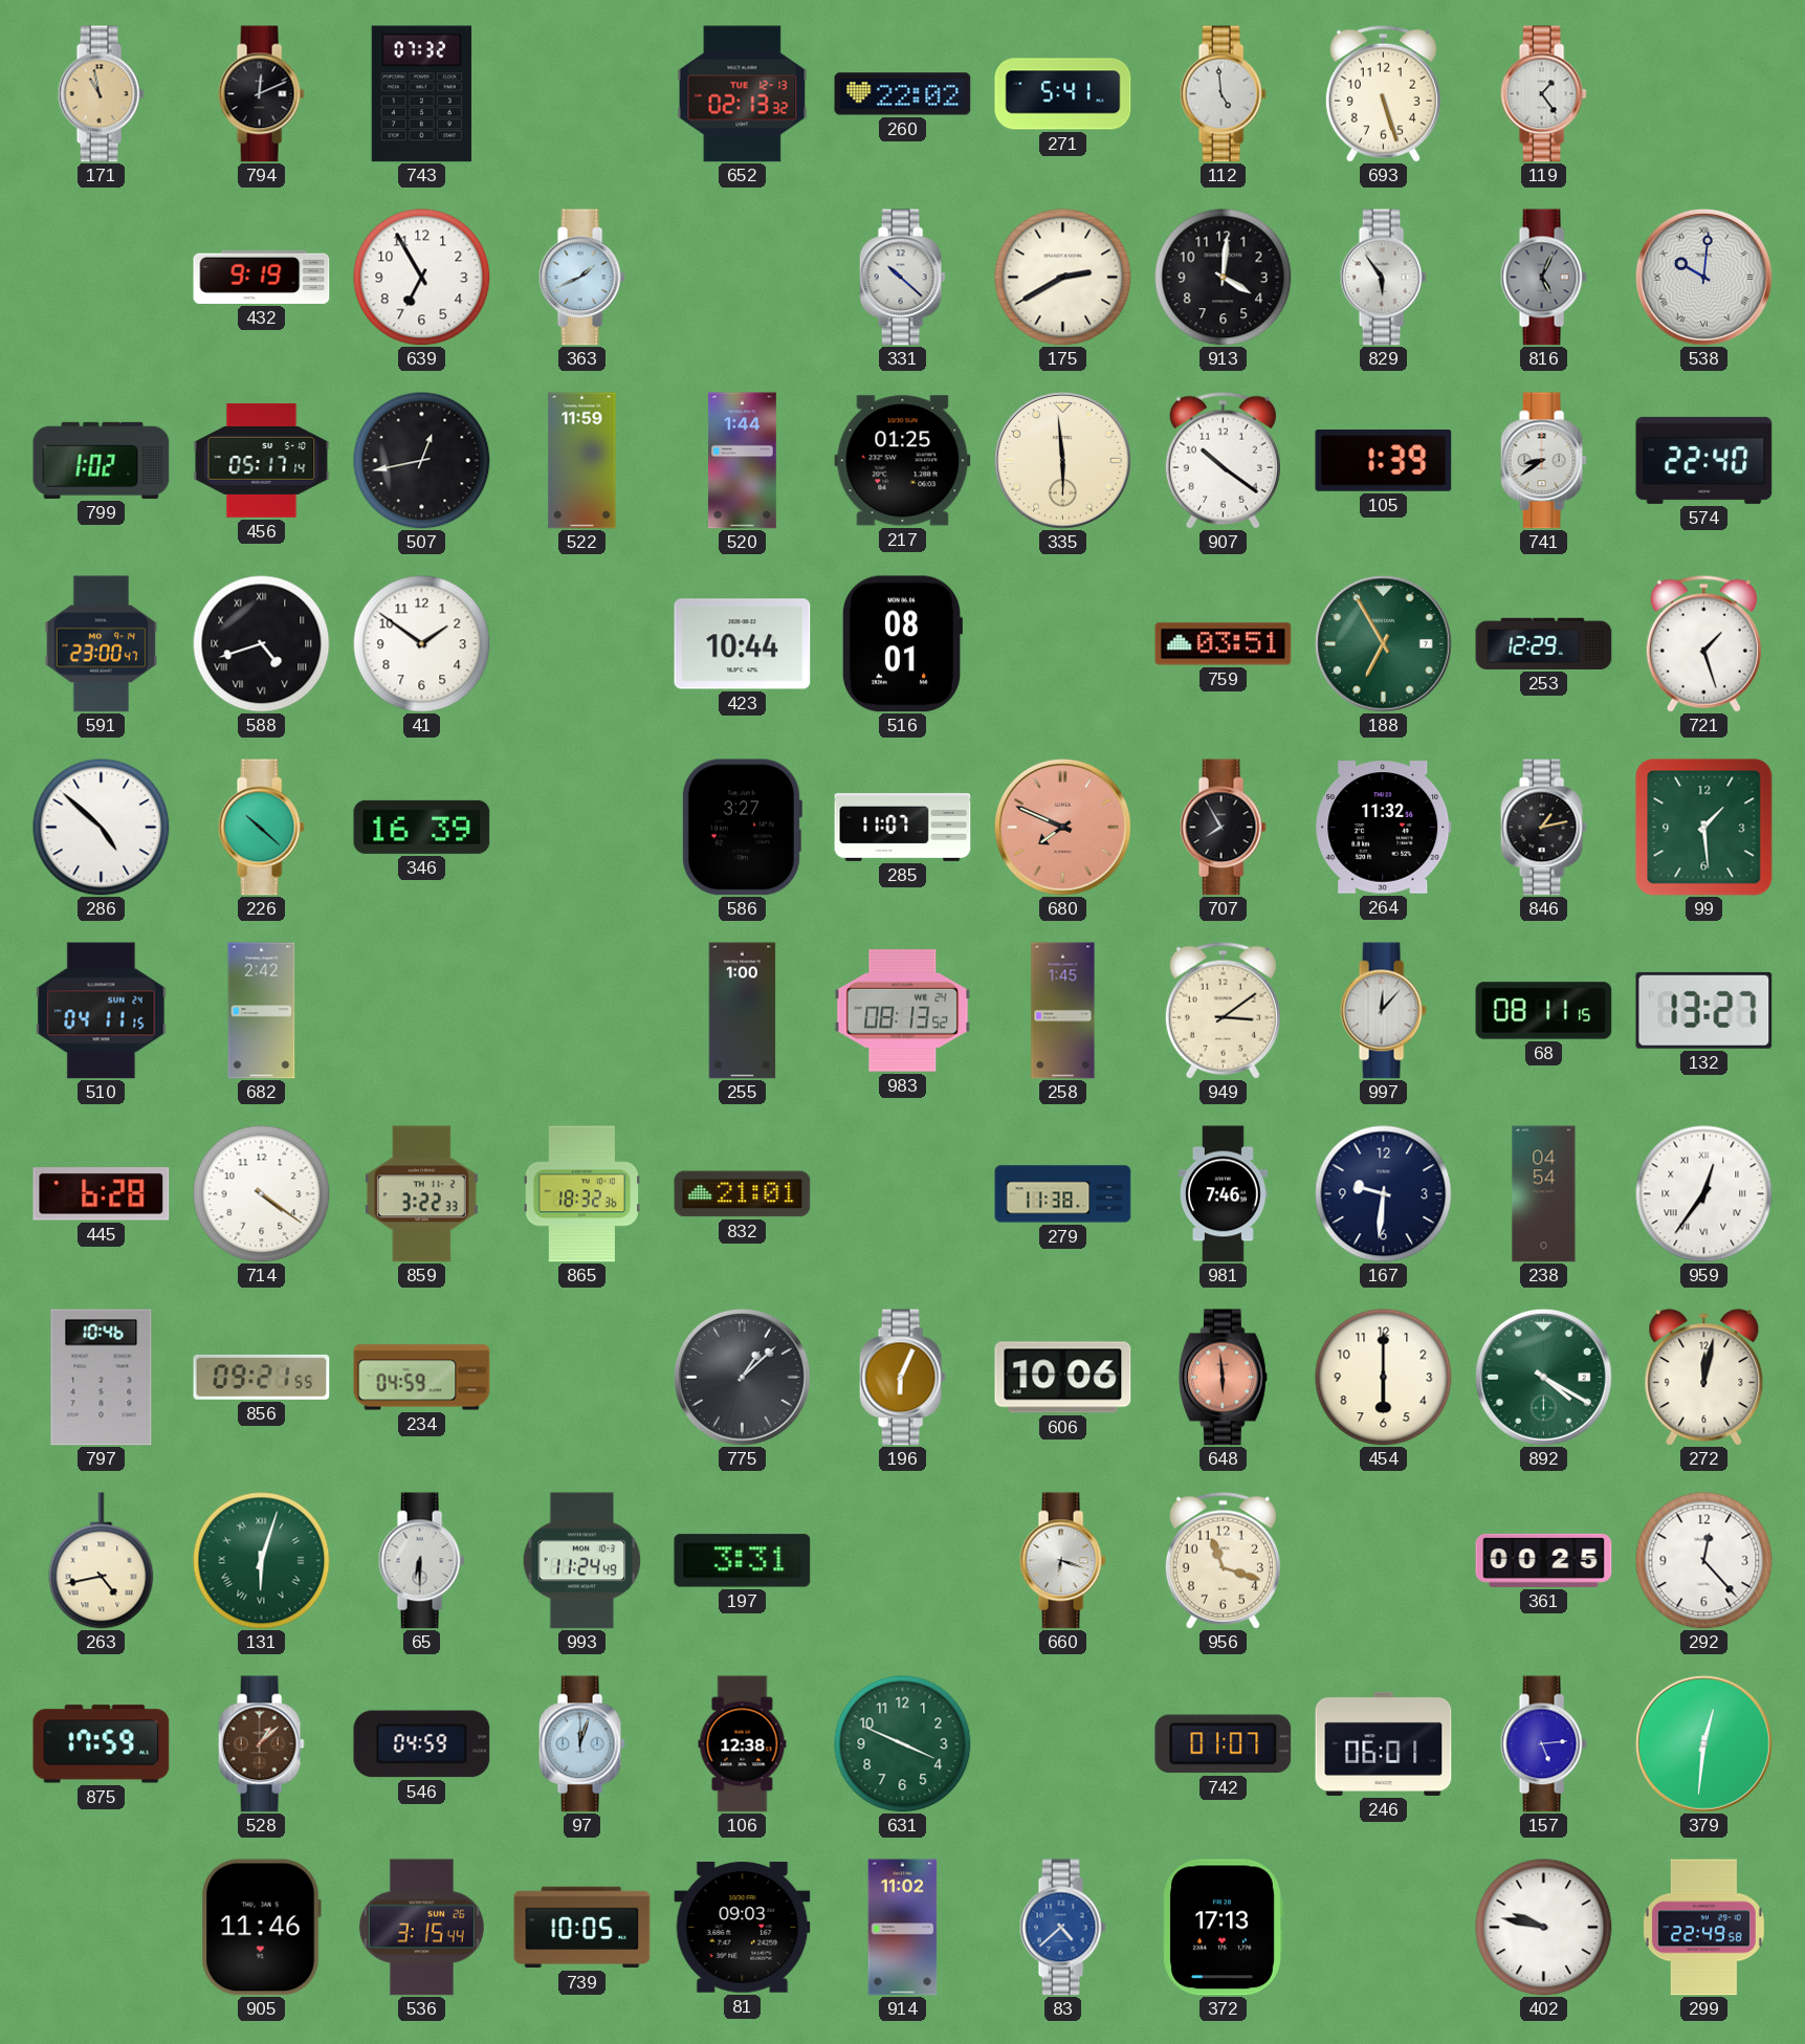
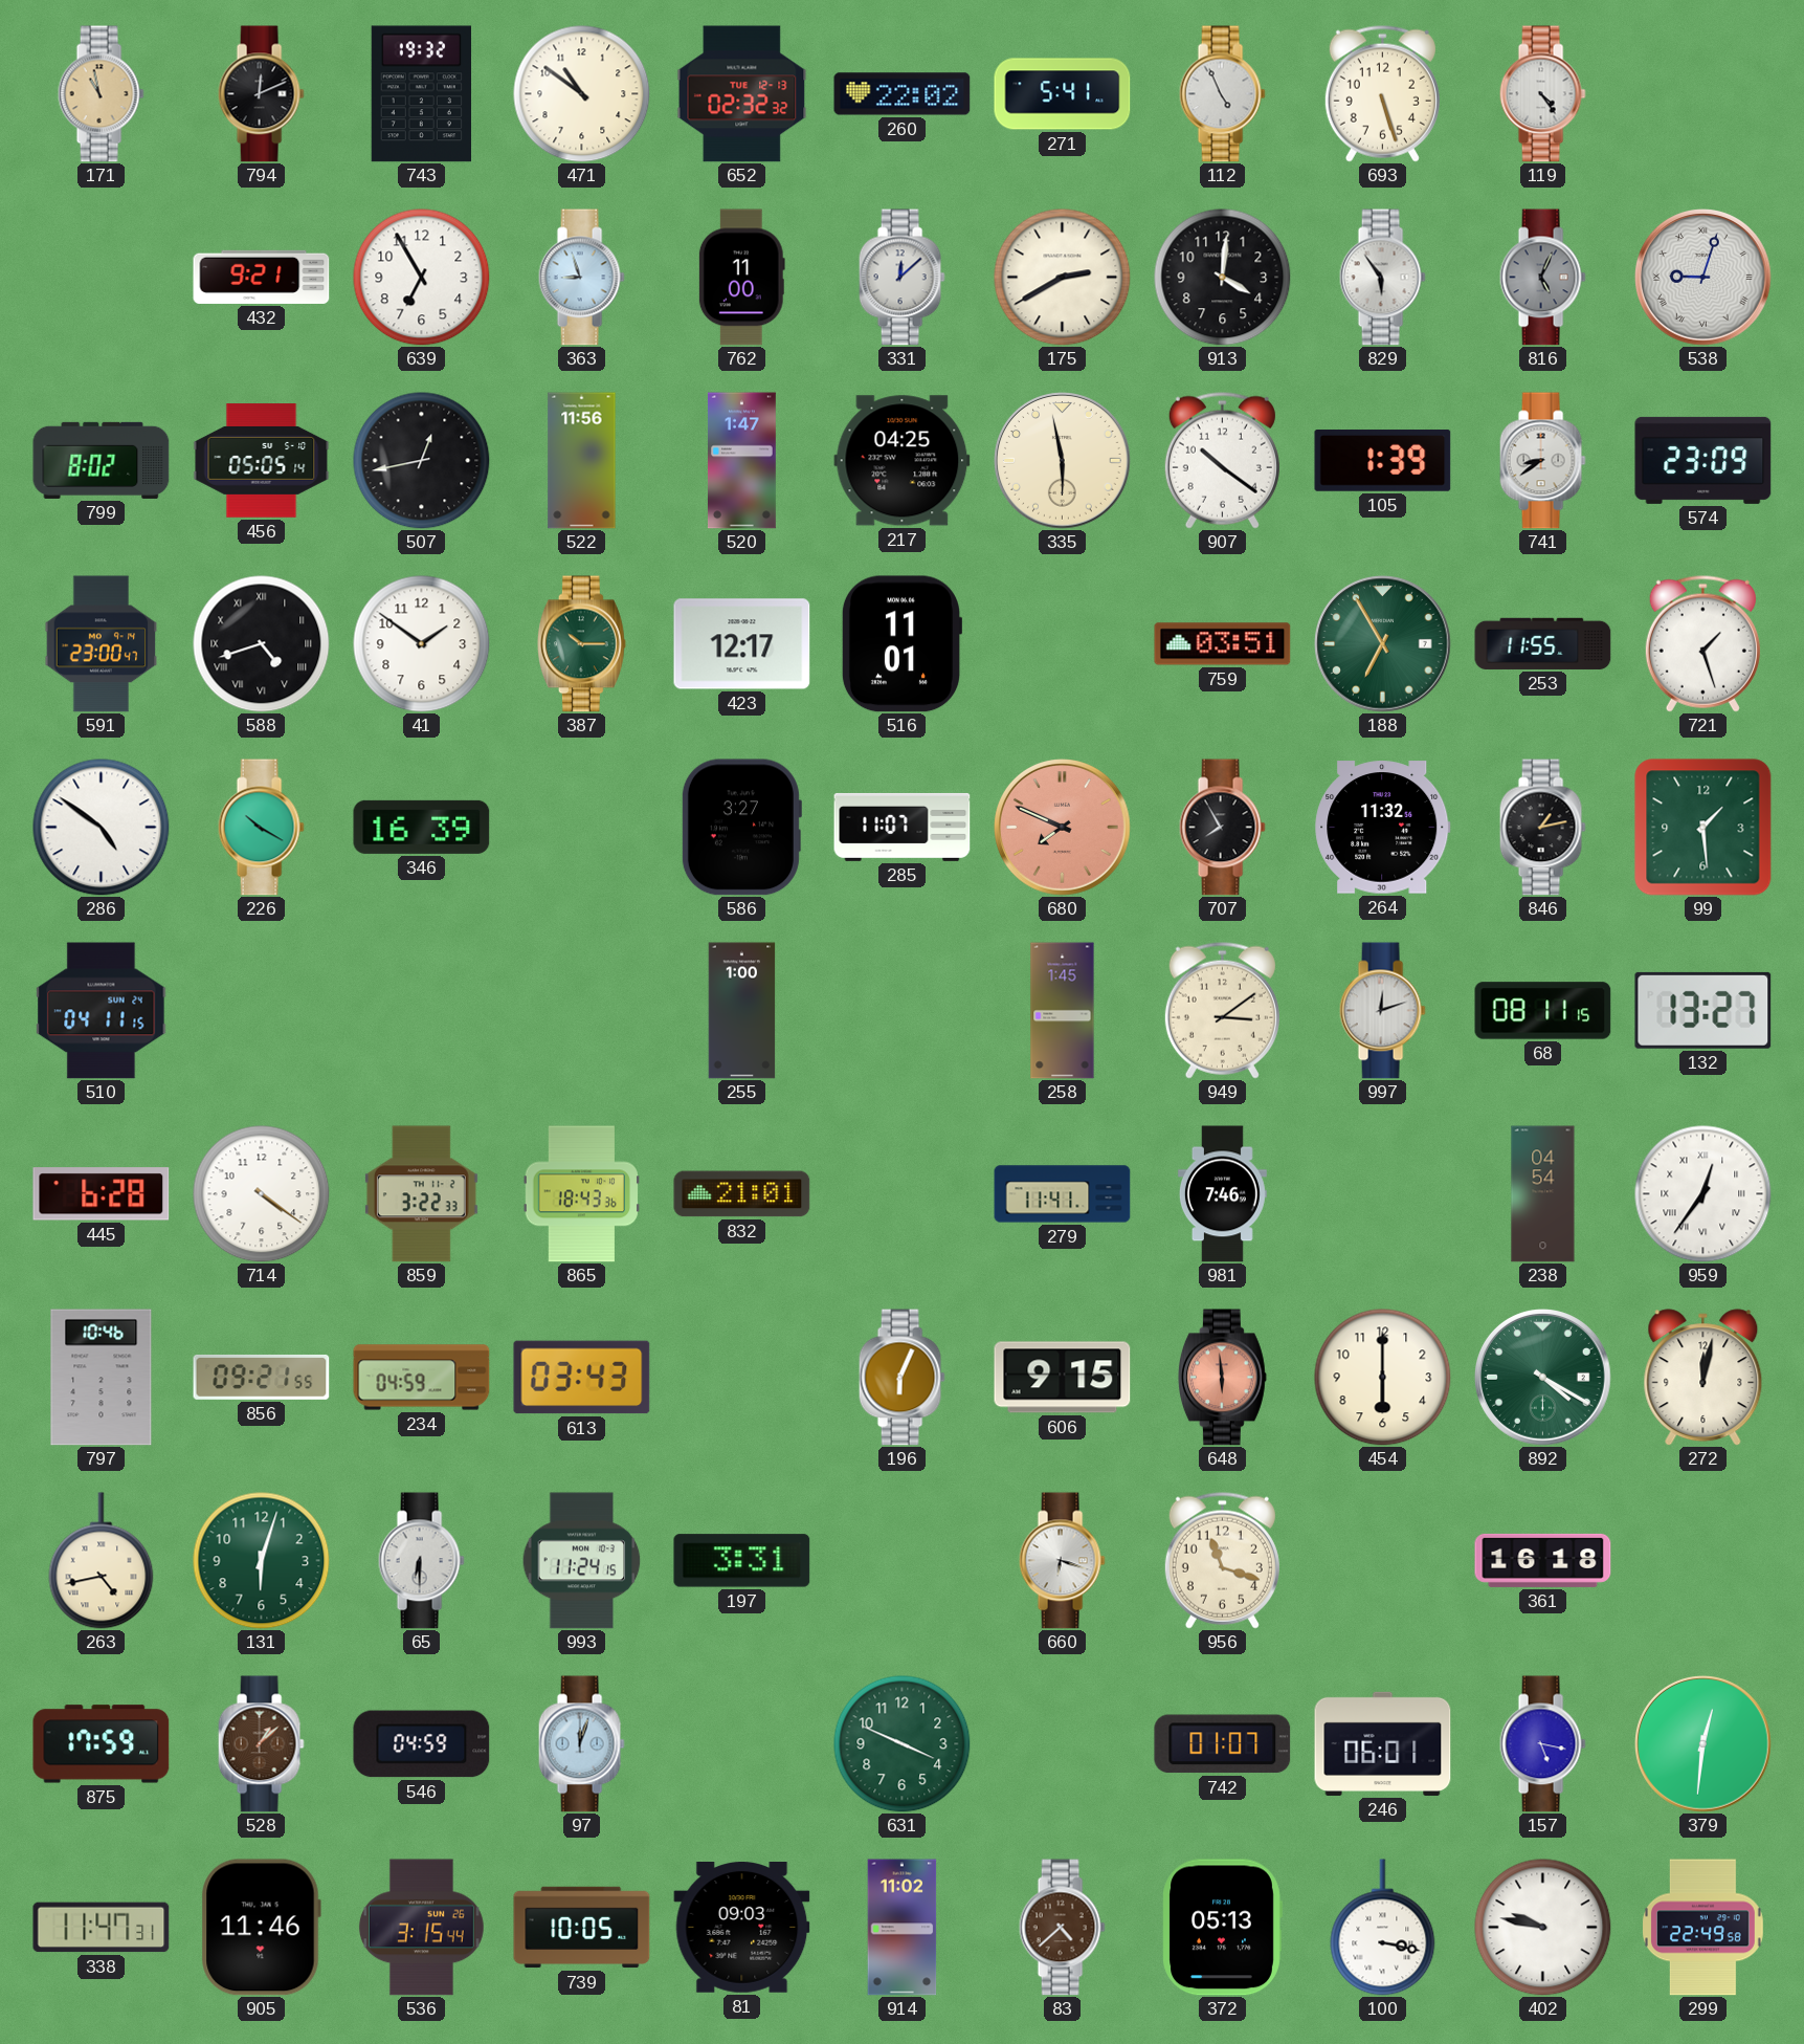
743: 07:32 -> 19:32
471: none -> 10:51
652: 02:13 -> 02:32
112: 4:59 -> 4:56
119: 1:24 -> 4:24
432: 9:19 -> 9:21
363: 1:41 -> 8:57
762: none -> 11:00
331: 10:22 -> 12:08
538: 10:01 -> 9:03
799: 1:02 -> 8:02
456: 05:17 -> 05:05
522: 11:59 -> 11:56
520: 1:44 -> 1:47
217: 01:25 -> 04:25
335: 5:59 -> 5:58
574: 22:40 -> 23:09
387: none -> 10:15
423: 10:44 -> 12:17
516: 08:01 -> 11:01
253: 12:29 -> 11:55
286: 4:52 -> 4:51
226: 10:22 -> 10:20
682: 2:42 -> none
983: 08:13 -> none
997: 12:07 -> 12:12
865: 18:32 -> 18:43
279: 11:38 -> 11:41
167: 9:31 -> none
613: none -> 03:43
775: 1:08 -> none
606: 10:06 -> 9:15
131 numerals: Roman -> Arabic
993: 11:24:49 -> 11:24:15
361: 00:25 -> 16:18
292: 12:23 -> none
106: 12:38 -> none
157: 5:14 -> 5:17
338: none -> 11:47
83 dial: blue -> brown
372: 17:13 -> 05:13
100: none -> 3:17
